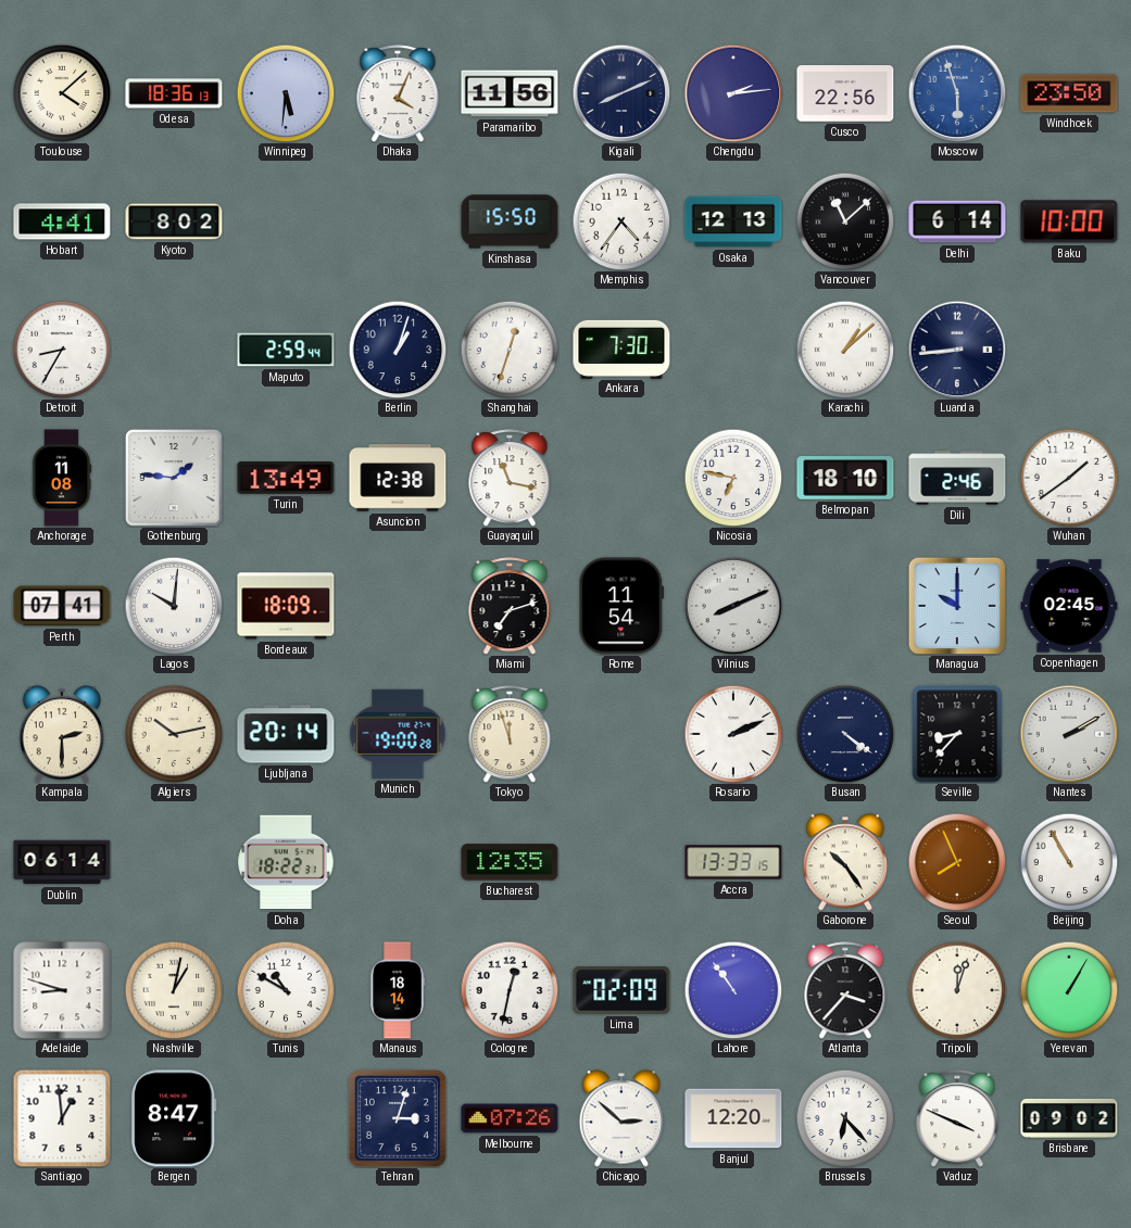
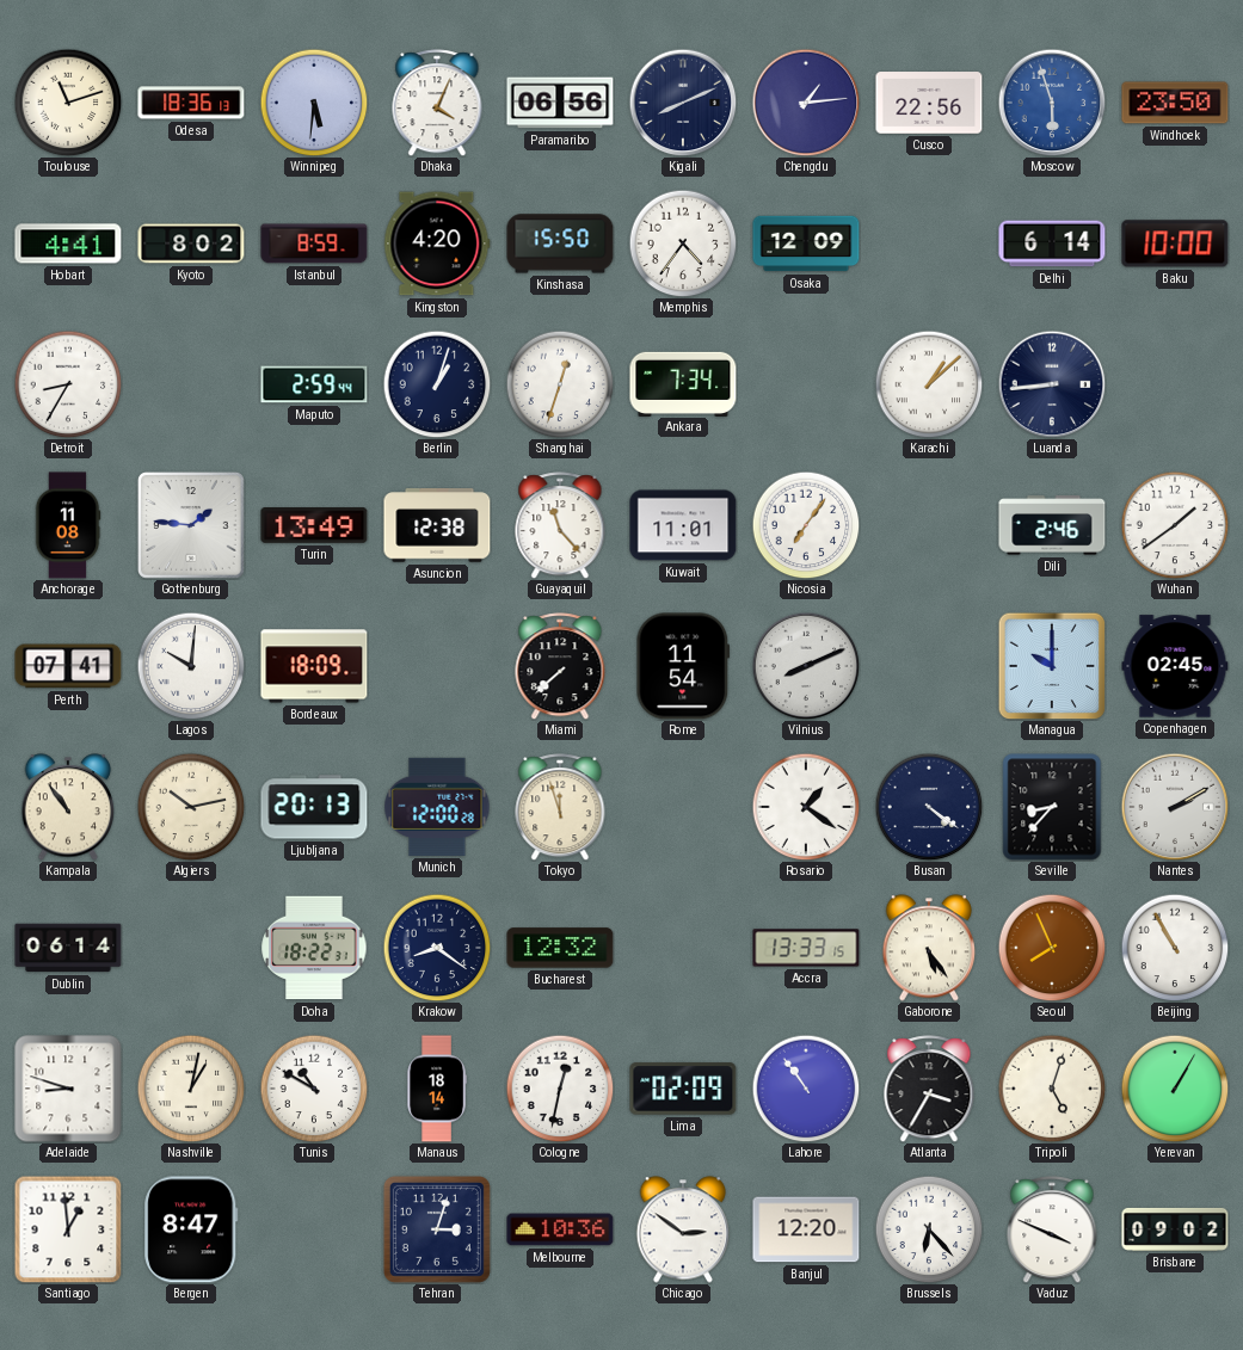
Toulouse: 4:08 -> 11:12
Paramaribo: 11:56 -> 06:56
Chengdu: 2:14 -> 1:14
Istanbul: none -> 8:59
Kingston: none -> 4:20
Osaka: 12:13 -> 12:09
Vancouver: 11:08 -> none
Ankara: 7:30 -> 7:34
Guayaquil: 11:17 -> 11:23
Kuwait: none -> 11:01
Nicosia: 6:47 -> 7:06
Belmopan: 18:10 -> none
Miami: 7:12 -> 7:38
Kampala: 2:30 -> 10:54
Ljubljana: 20:14 -> 20:13
Munich: 19:00 -> 12:00
Rosario: 2:11 -> 1:21
Krakow: none -> 8:21
Bucharest: 12:35 -> 12:32
Gaborone: 10:24 -> 5:24
Atlanta: 3:37 -> 3:35
Tripoli: 12:03 -> 5:03
Melbourne: 07:26 -> 10:36
Chicago: 2:52 -> 2:51
